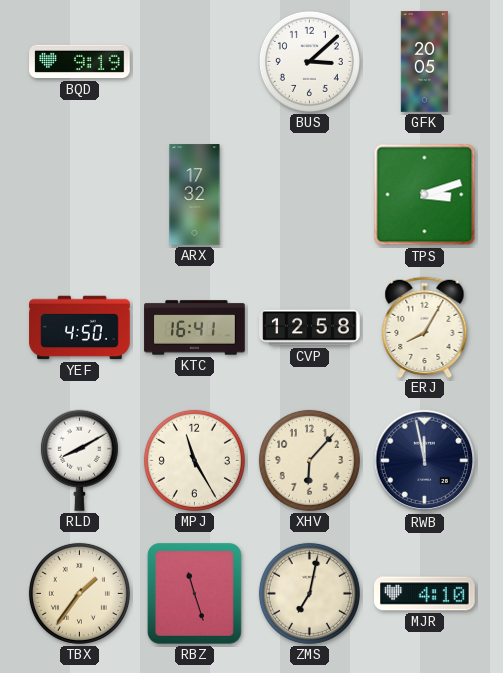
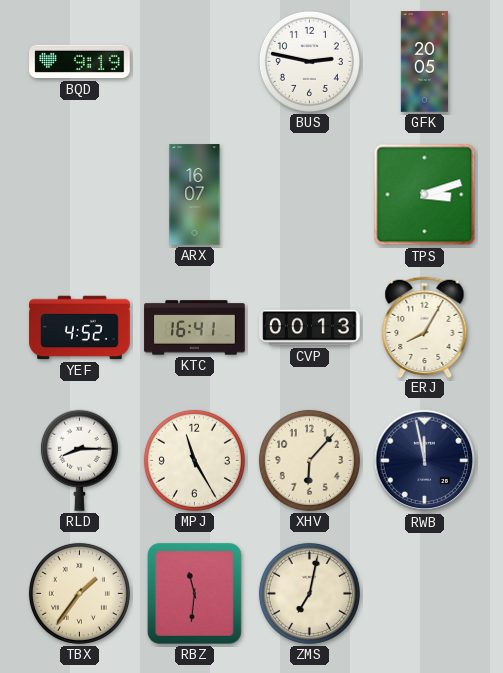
BUS: 3:08 -> 2:47
ARX: 17:32 -> 16:07
YEF: 4:50 -> 4:52
CVP: 12:58 -> 00:13
RLD: 8:10 -> 8:15
RBZ: 11:27 -> 11:31
MJR: 4:10 -> none
